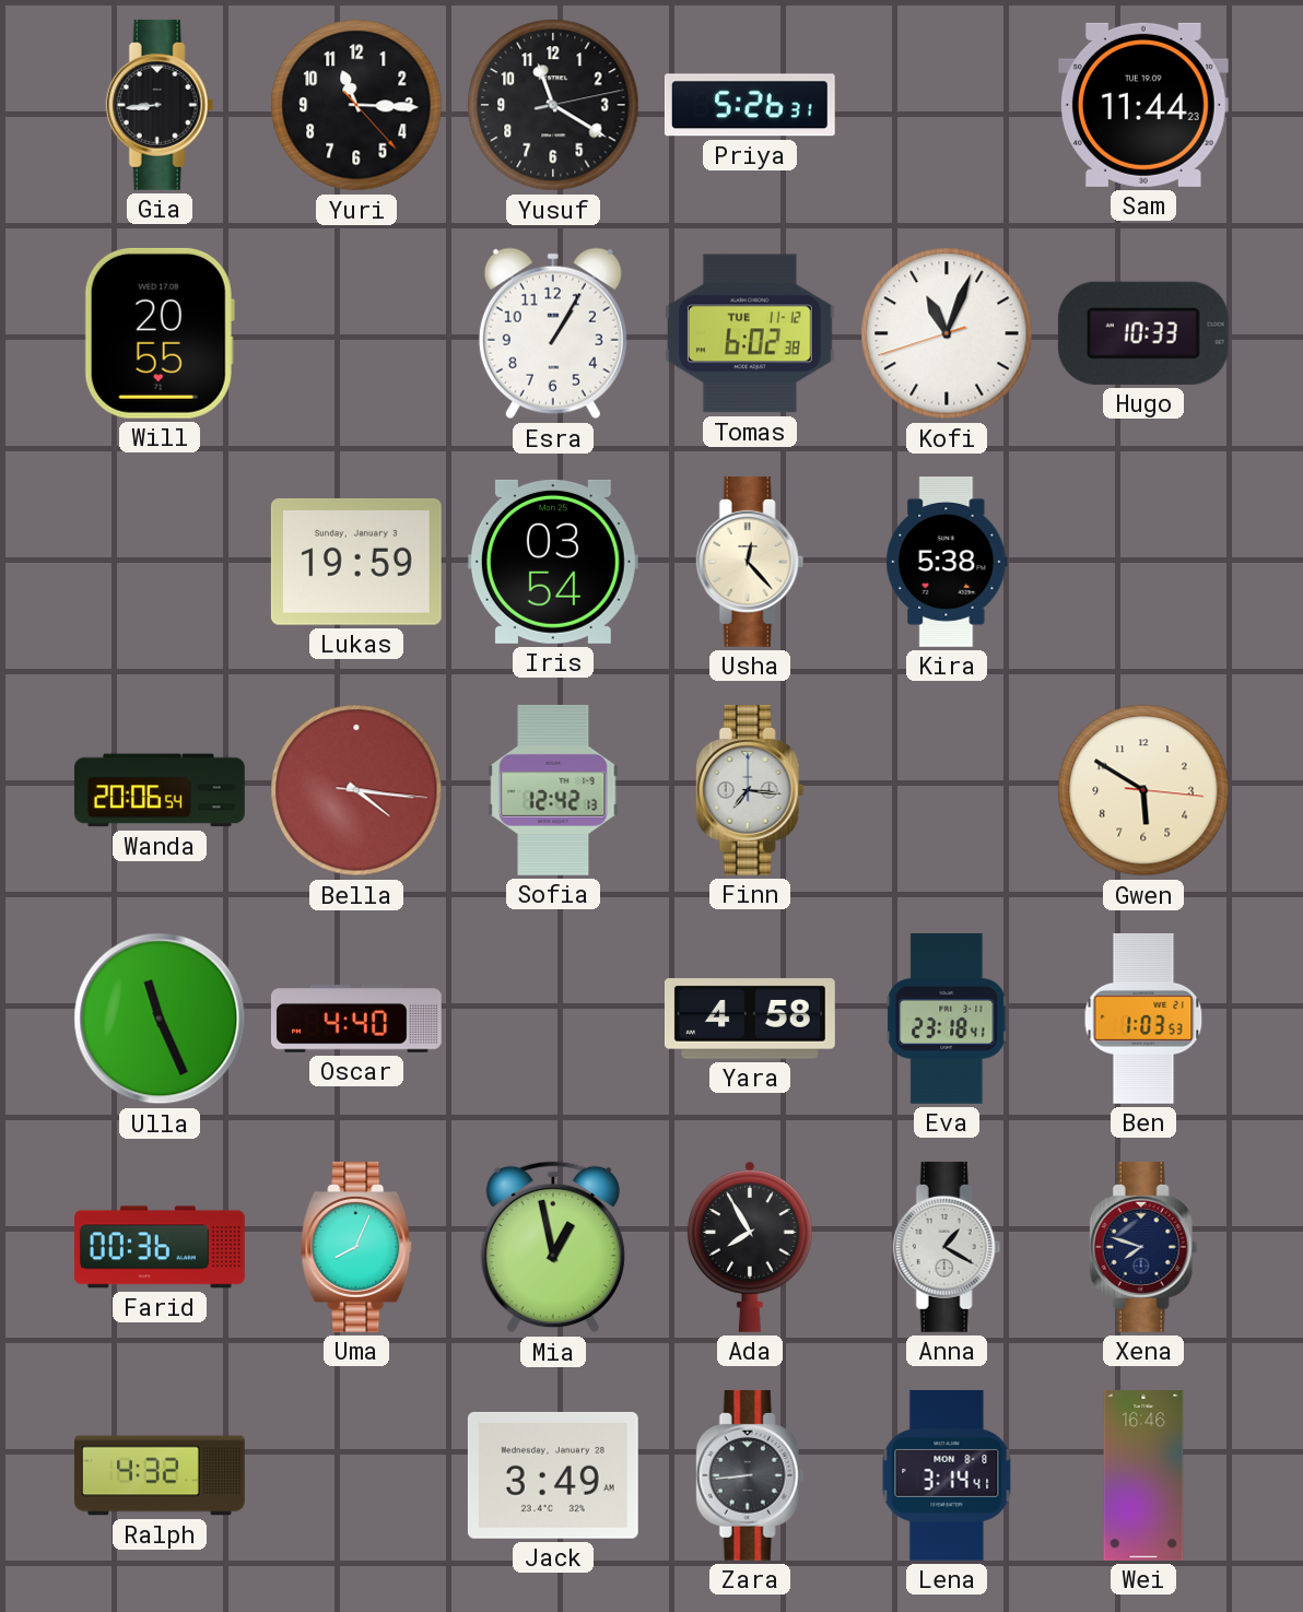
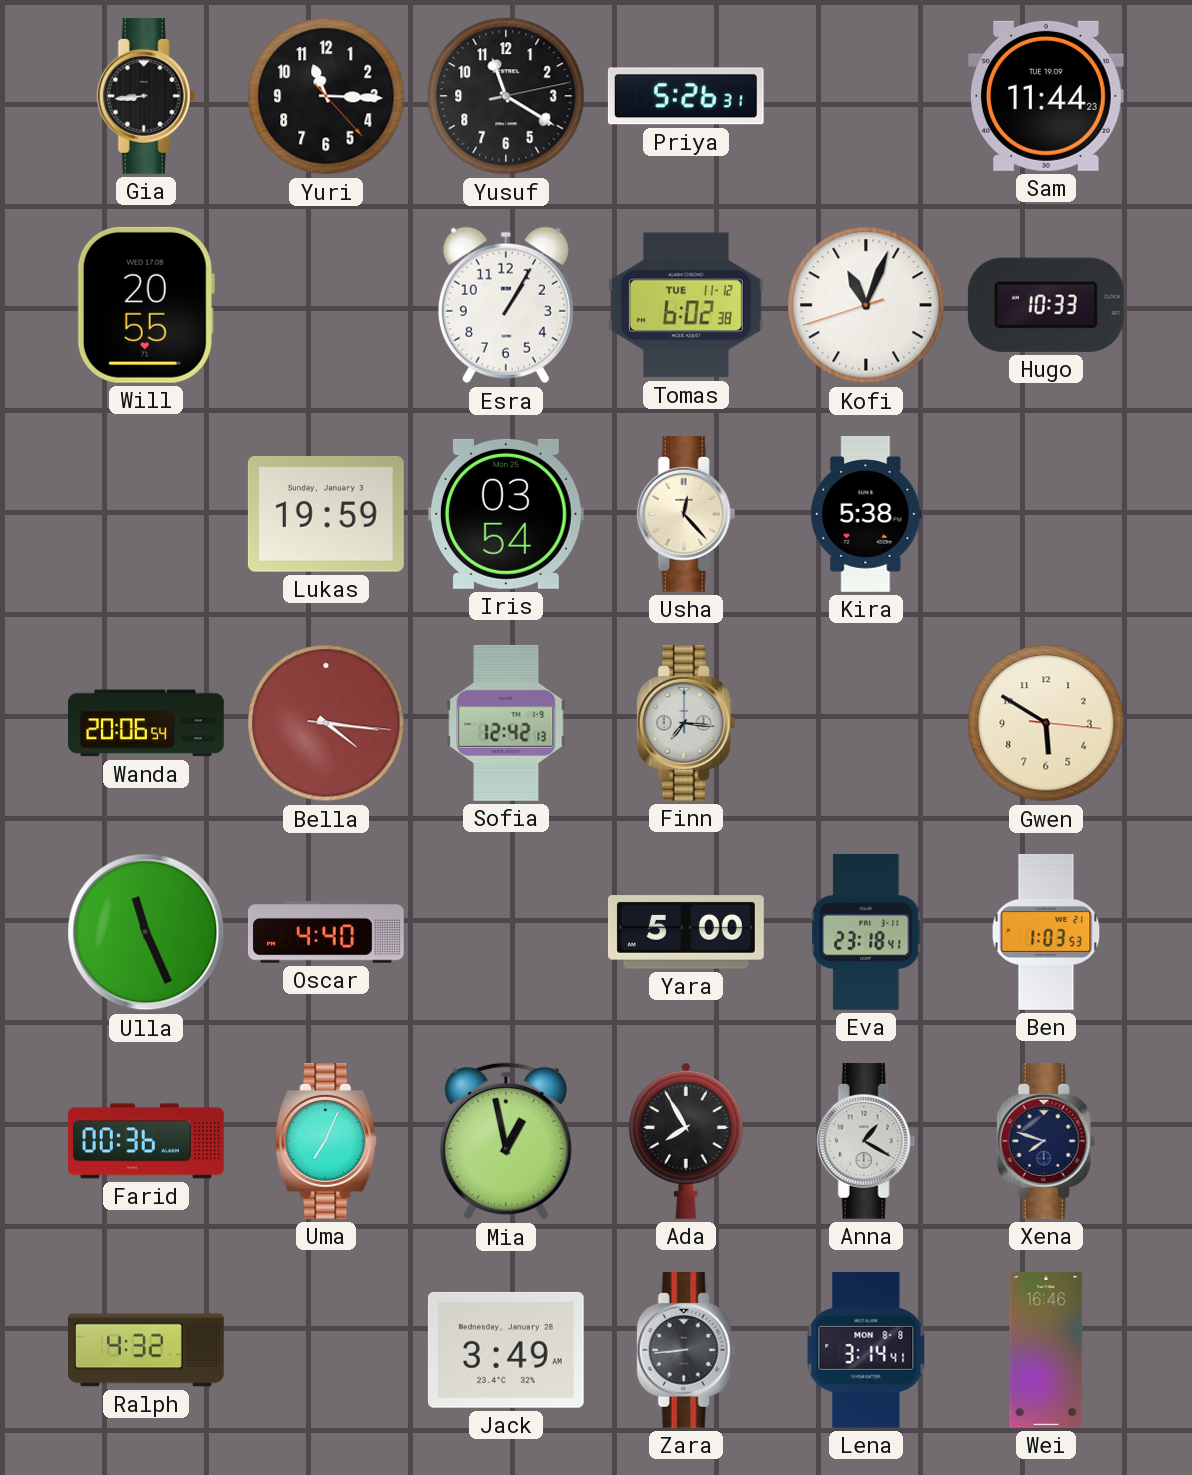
Yara: 4:58 -> 5:00
Uma: 8:04 -> 7:04
